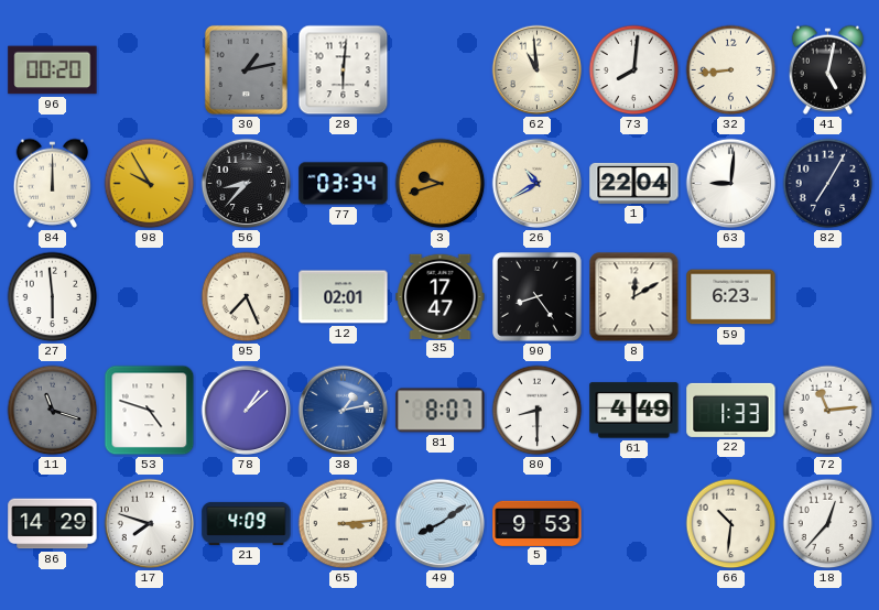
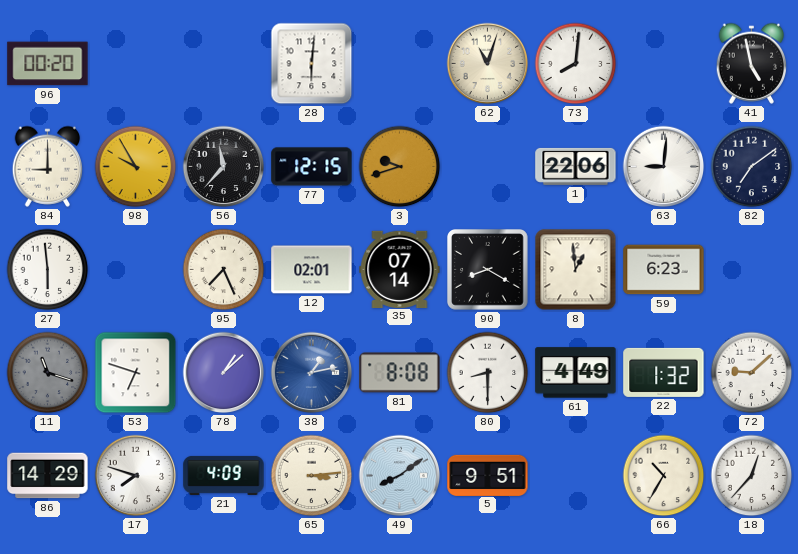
30: 1:13 -> none
62: 10:59 -> 11:03
32: 8:44 -> none
41: 5:02 -> 4:58
84: 12:00 -> 9:00
56: 8:37 -> 11:37
77: 03:34 -> 12:15
26: 10:40 -> none
1: 22:04 -> 22:06
82: 7:05 -> 7:09
35: 17:47 -> 07:14
90: 8:24 -> 8:20
8: 12:10 -> 12:59
53: 4:48 -> 6:48
81: 8:07 -> 8:08
22: 1:33 -> 1:32
72: 11:14 -> 9:08
5: 9:53 -> 9:51
66: 10:31 -> 10:35
